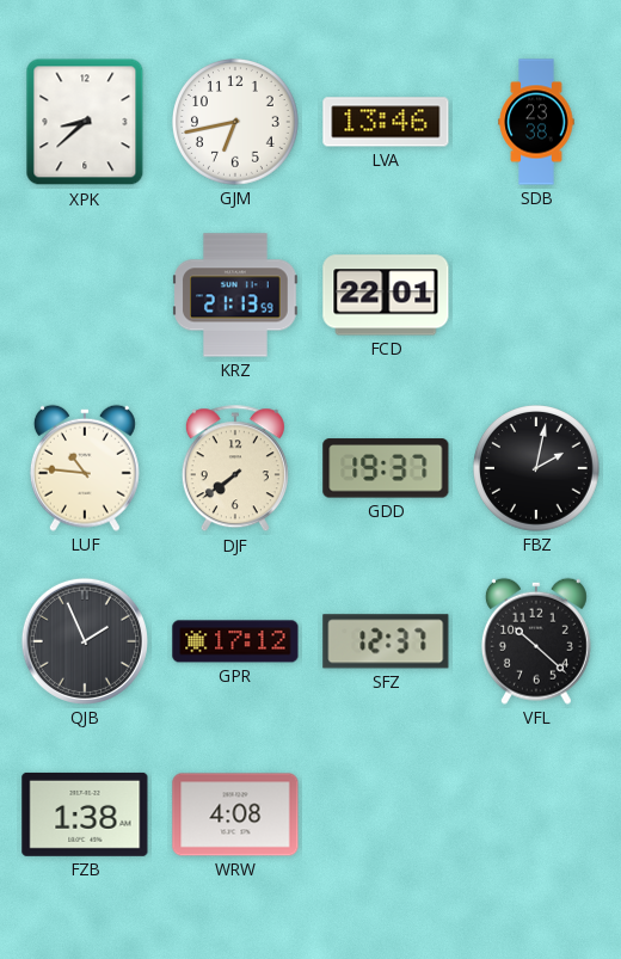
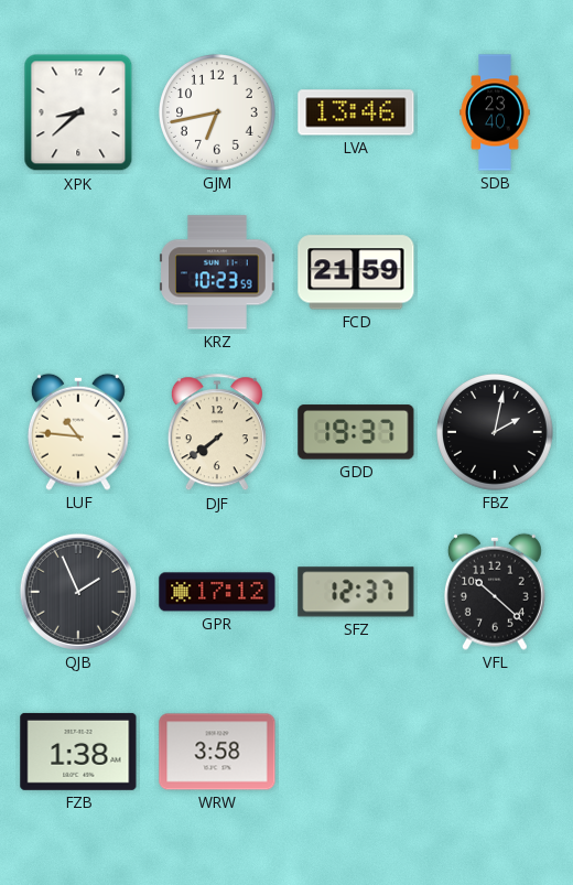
SDB: 23:38 -> 23:40
KRZ: 21:13 -> 10:23
FCD: 22:01 -> 21:59
WRW: 4:08 -> 3:58
